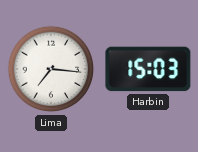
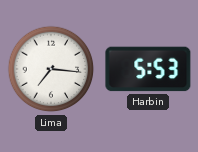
Harbin: 15:03 -> 5:53
